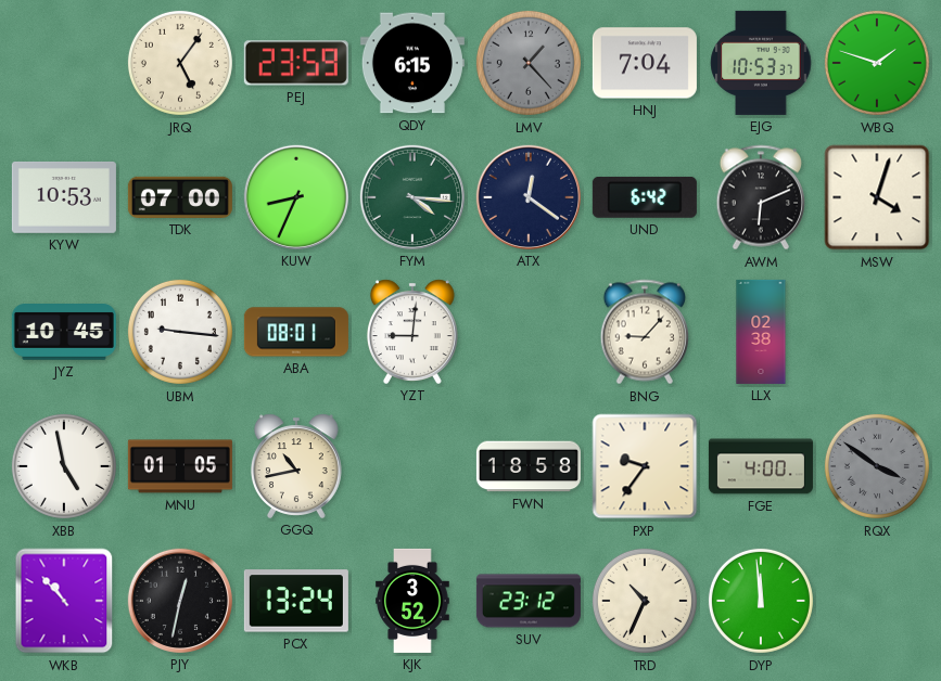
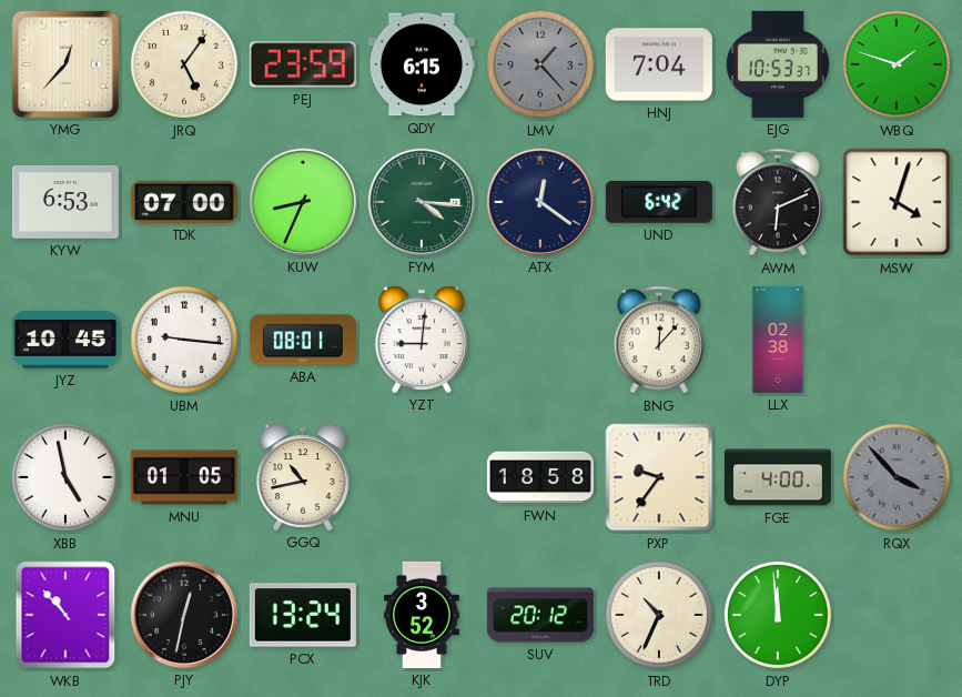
YMG: none -> 12:37
KYW: 10:53 -> 6:53
BNG: 9:07 -> 12:07
RQX: 3:51 -> 3:53
SUV: 23:12 -> 20:12
